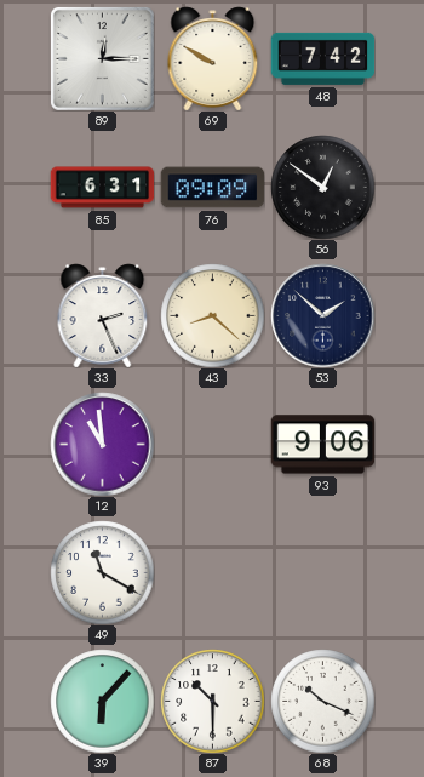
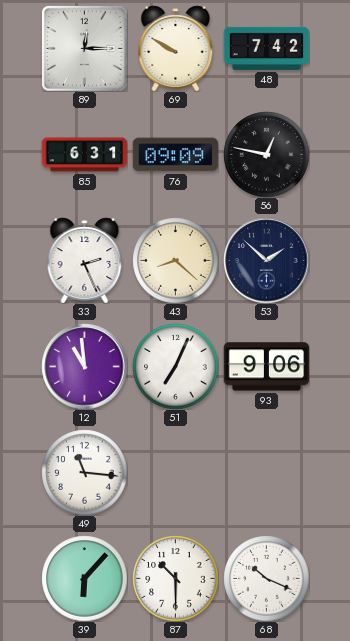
56: 12:51 -> 12:47
51: none -> 7:04
49: 11:20 -> 11:16
